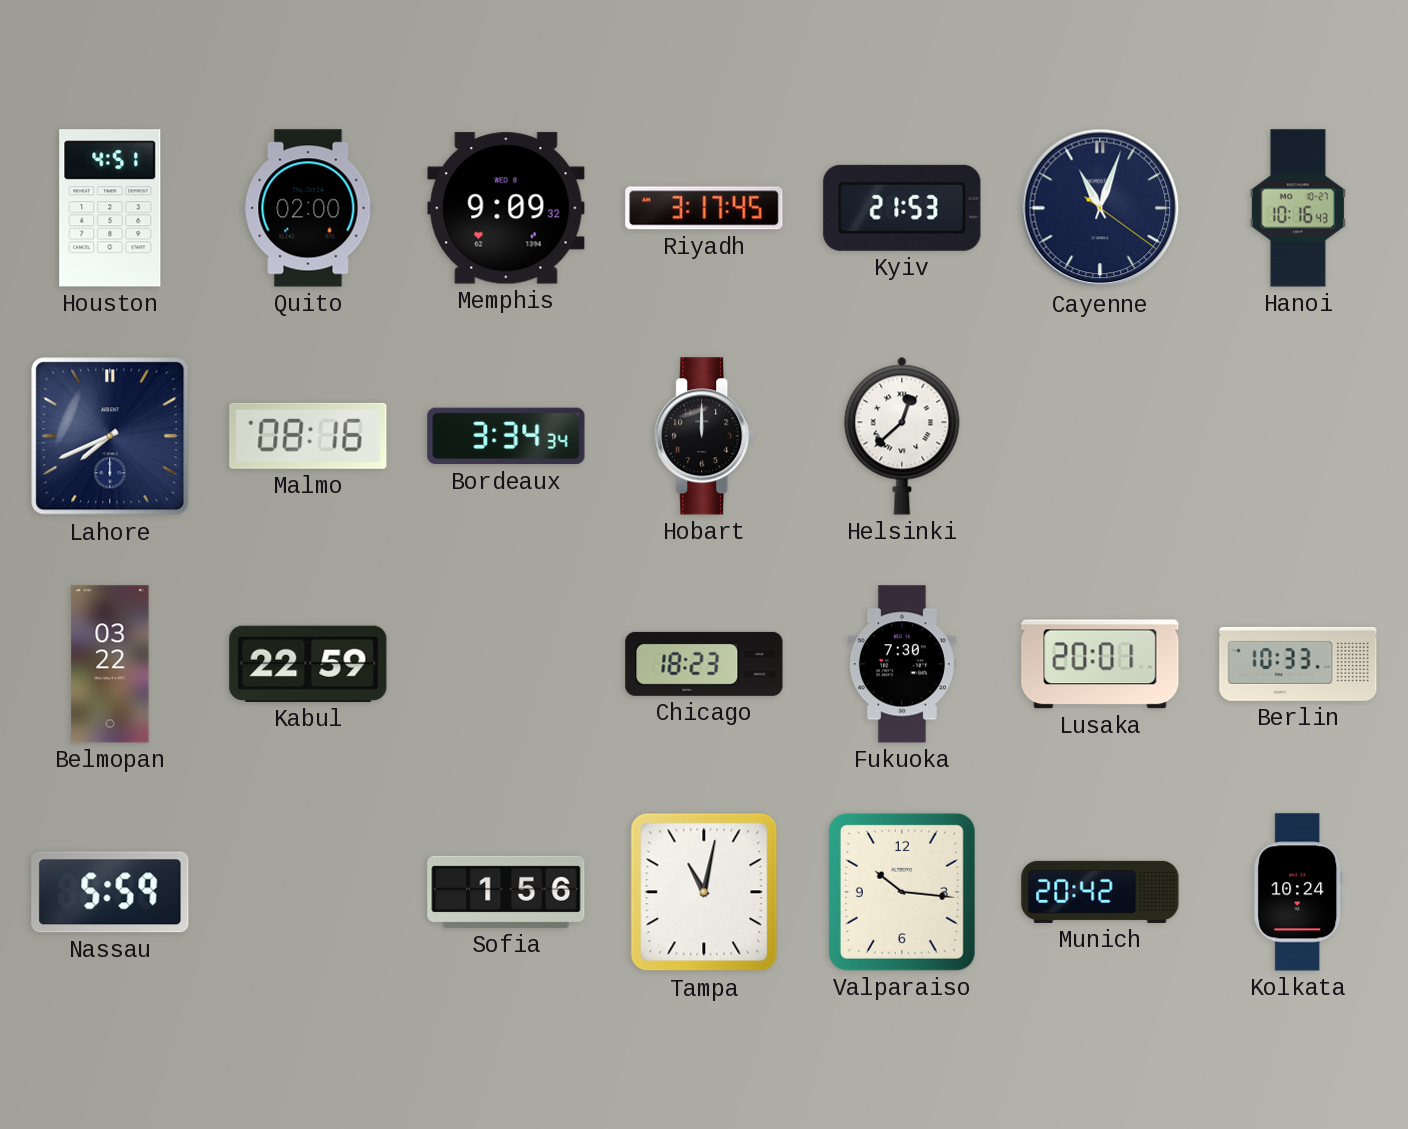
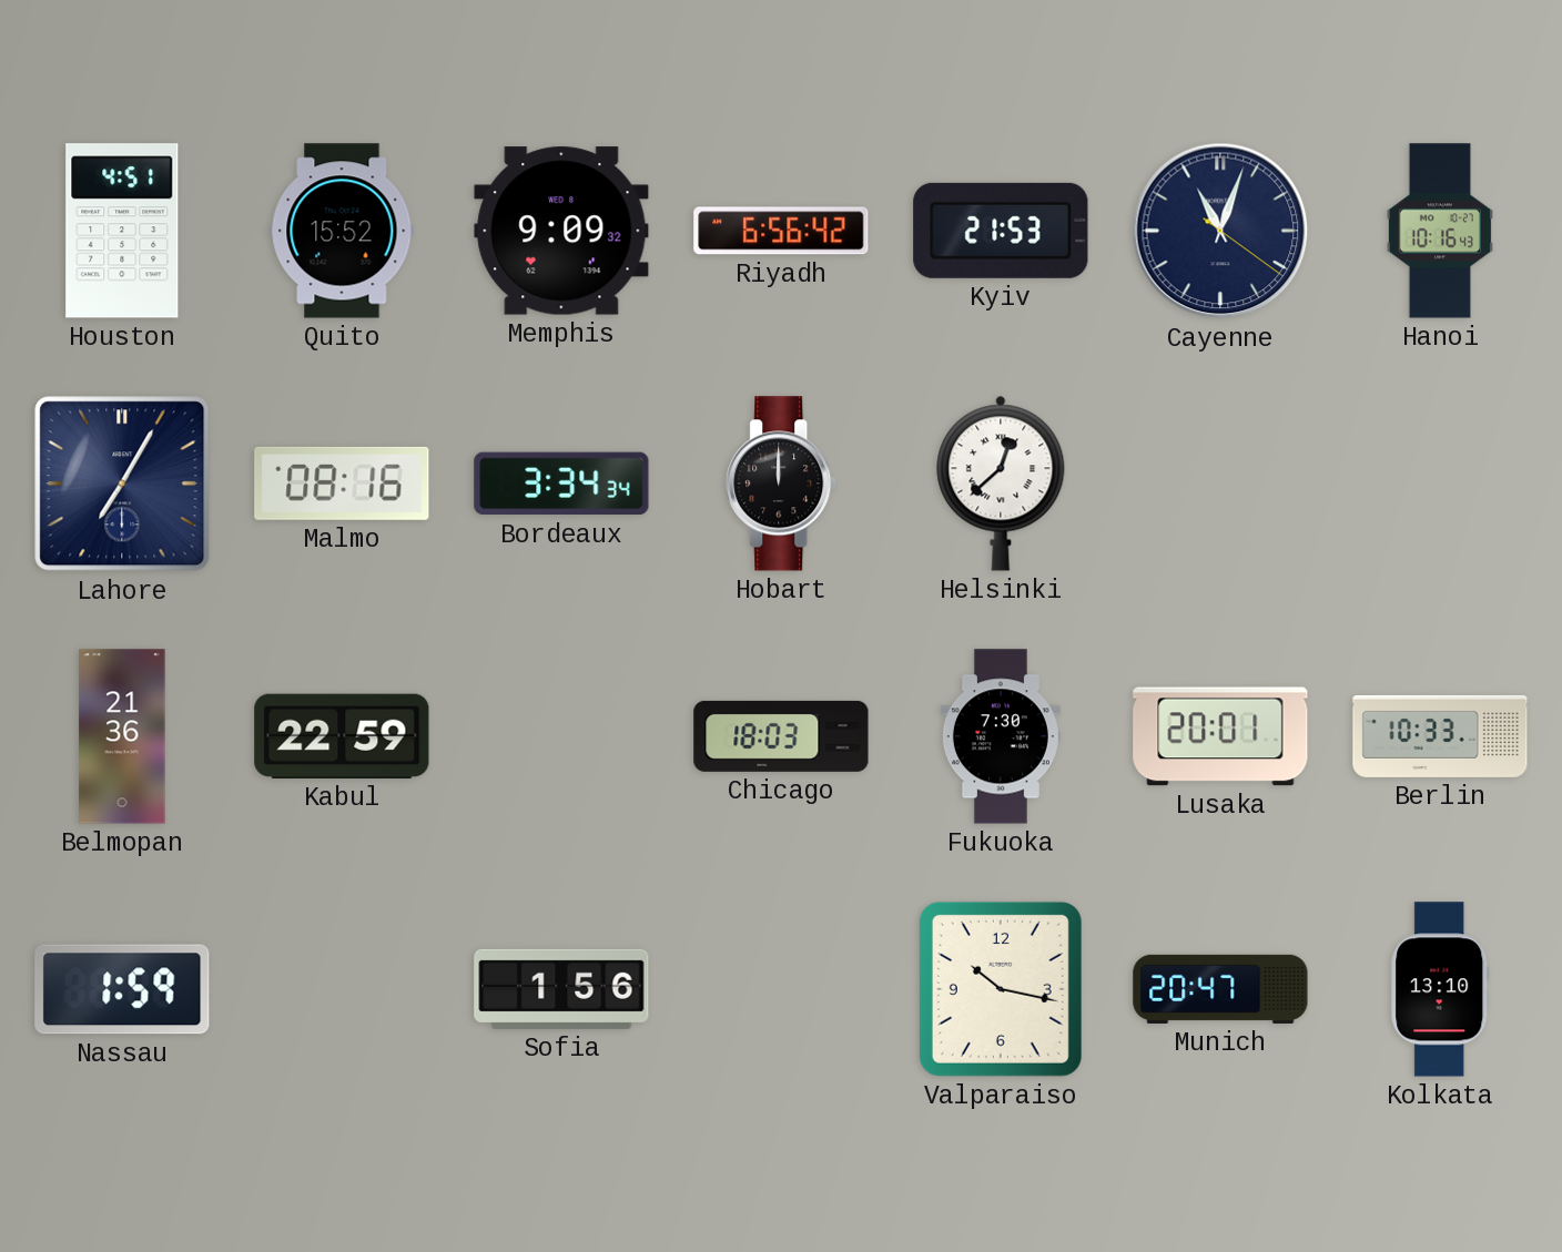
Quito: 02:00 -> 15:52
Riyadh: 3:17 -> 6:56
Lahore: 7:41 -> 7:05
Belmopan: 03:22 -> 21:36
Chicago: 18:23 -> 18:03
Nassau: 5:59 -> 1:59
Tampa: 11:02 -> none
Valparaiso: 10:16 -> 10:17
Munich: 20:42 -> 20:47
Kolkata: 10:24 -> 13:10
